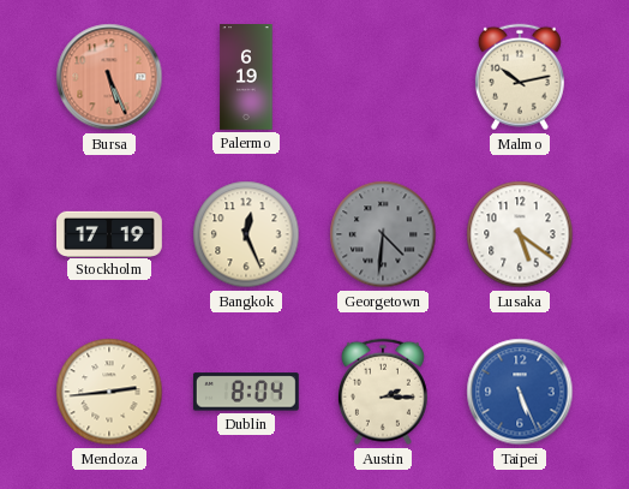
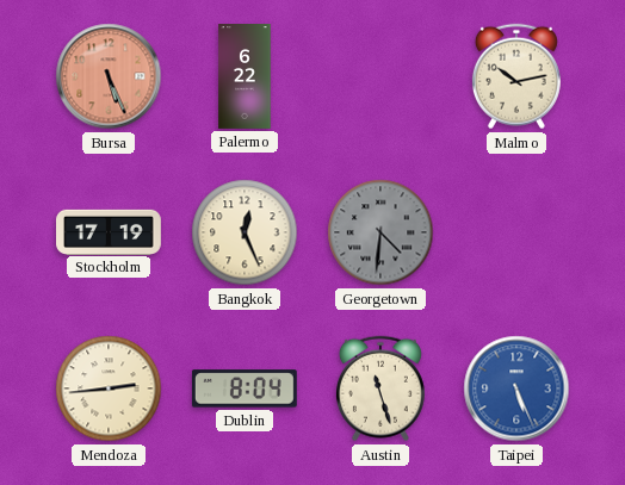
Palermo: 6:19 -> 6:22
Lusaka: 5:21 -> none
Austin: 2:15 -> 11:27
